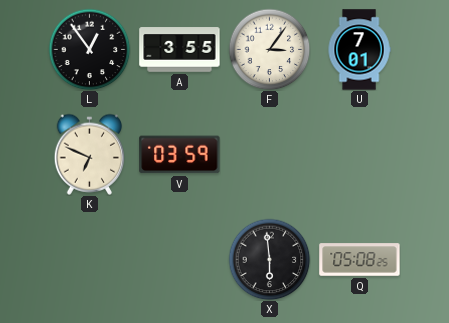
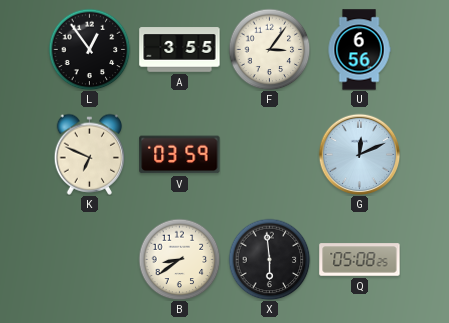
U: 7:01 -> 6:56
G: none -> 12:11
B: none -> 8:39
